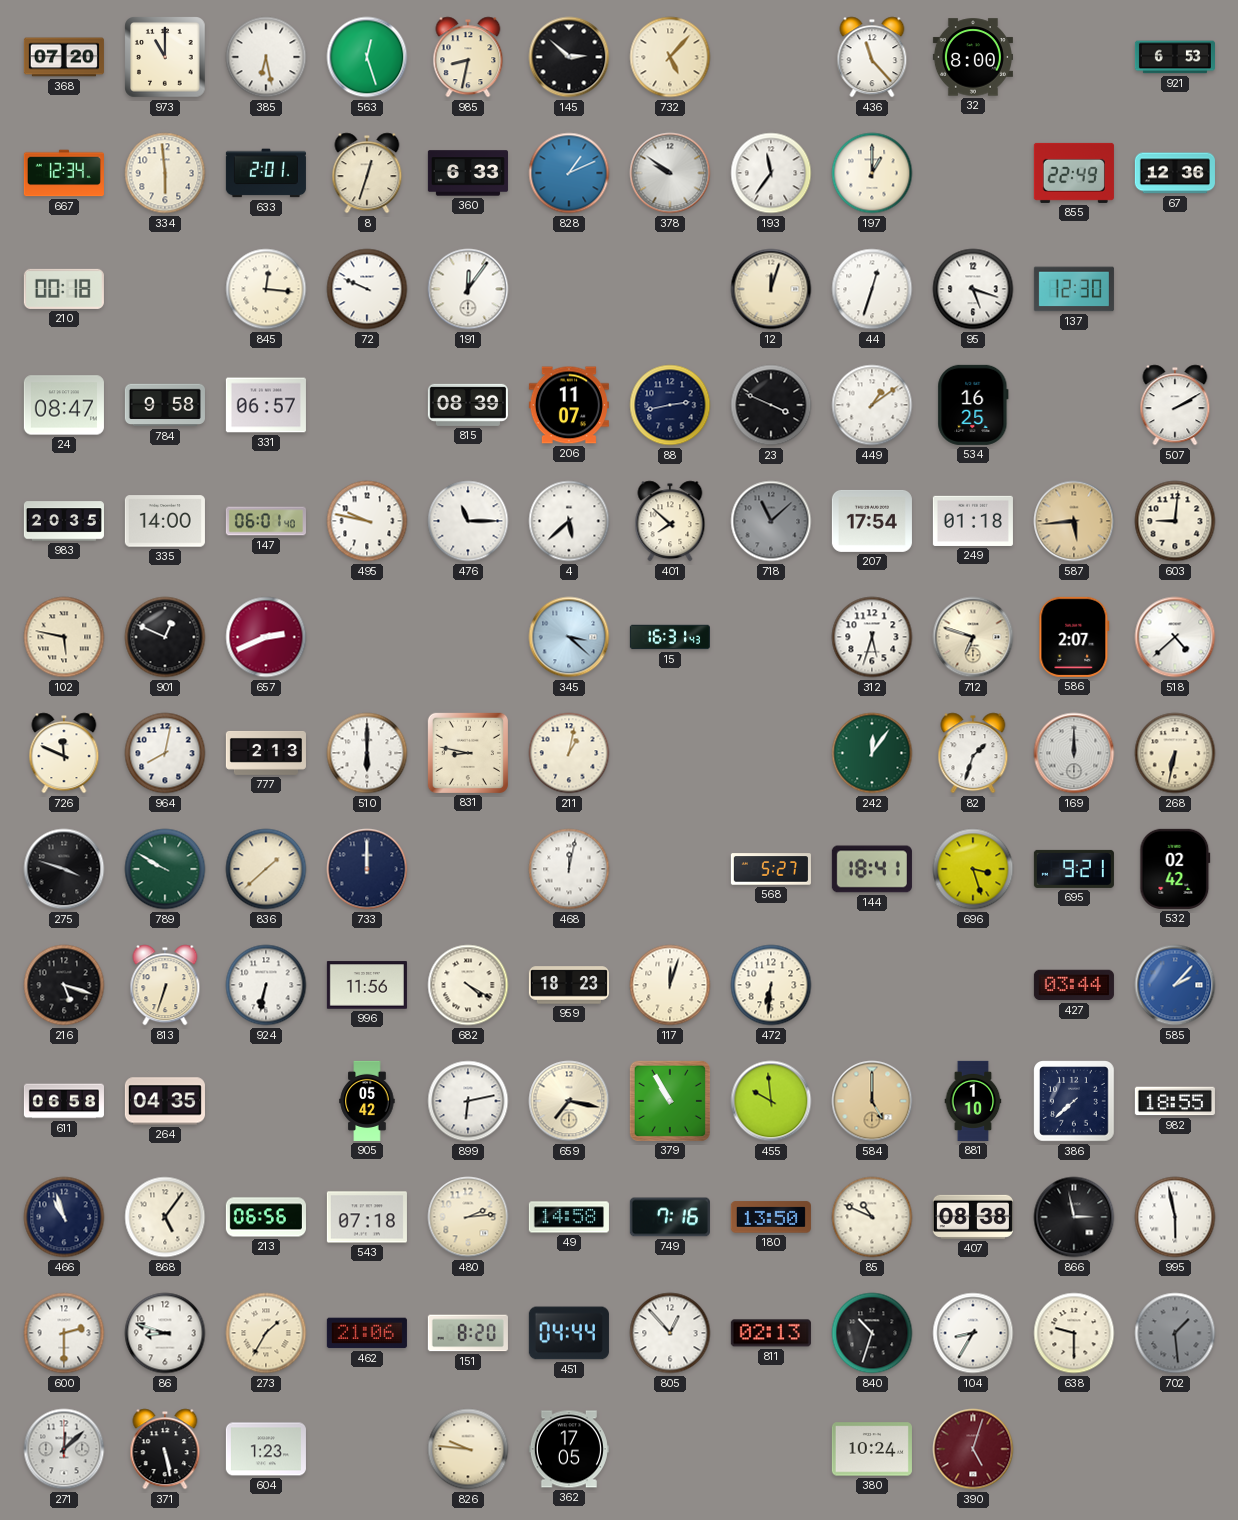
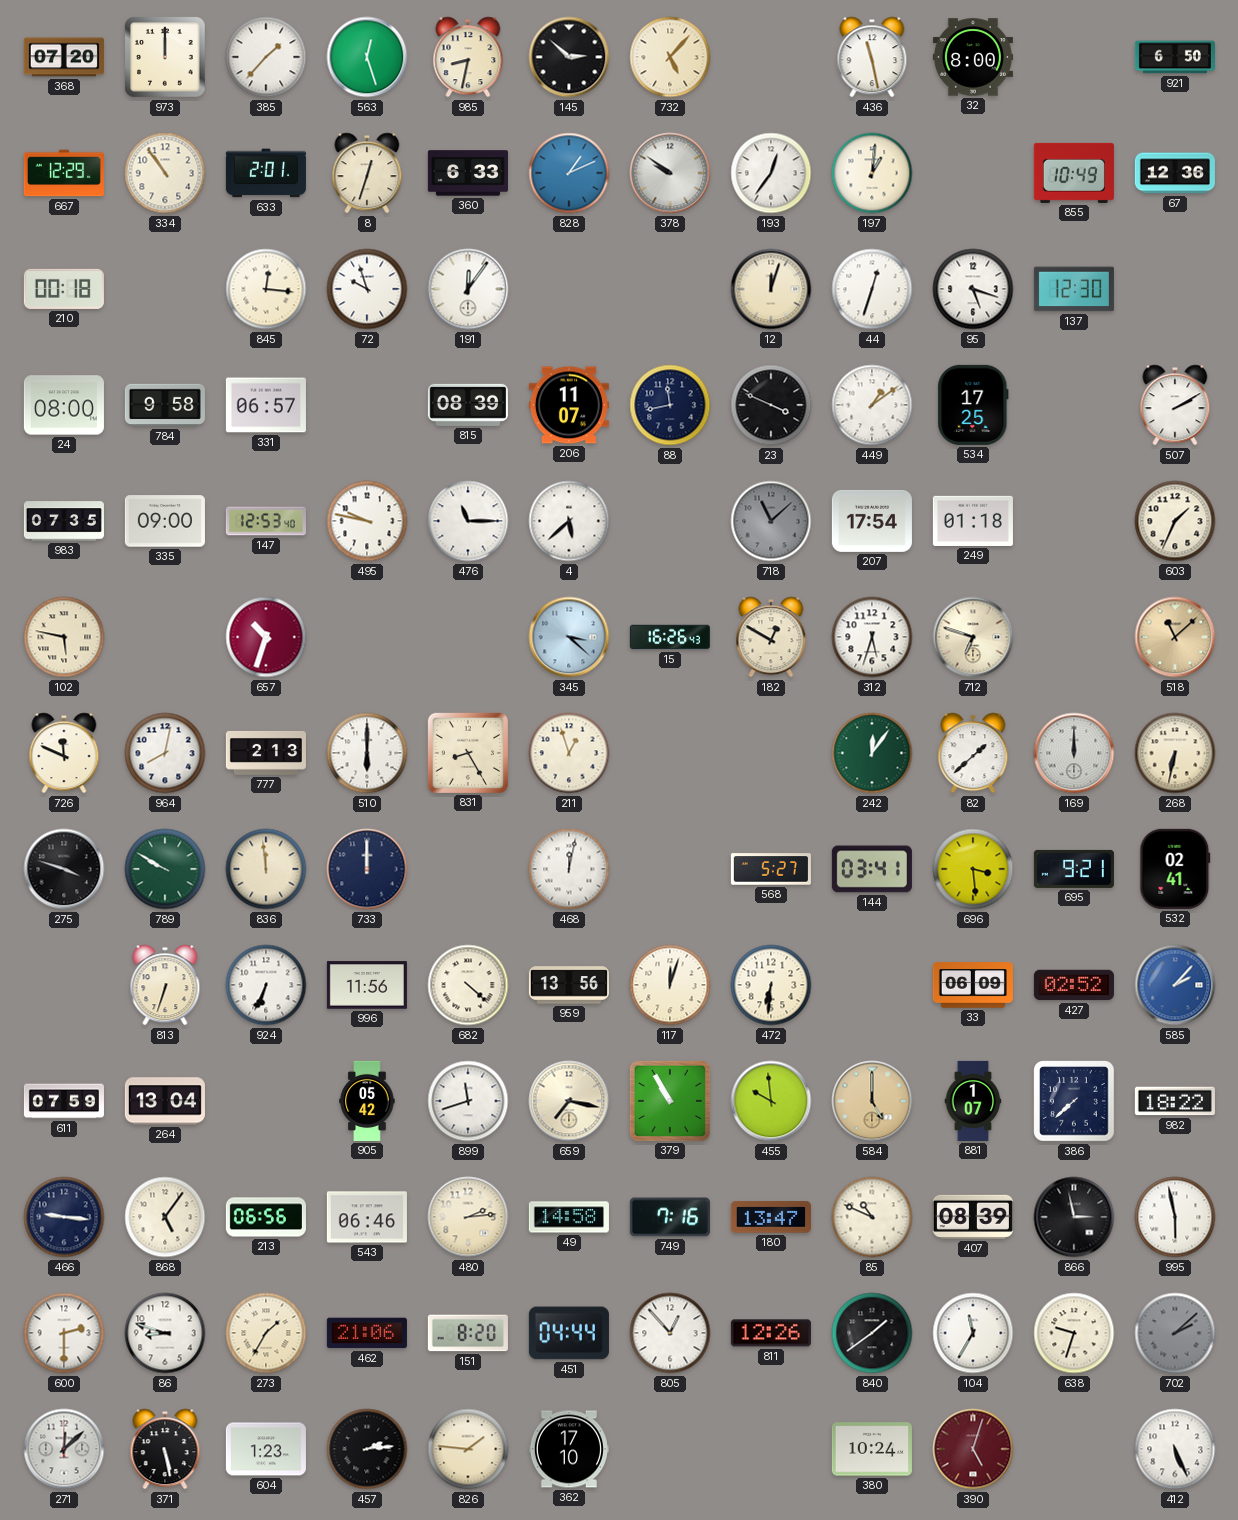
973: 11:00 -> 12:00
385: 6:28 -> 1:37
436: 11:23 -> 11:28
921: 6:53 -> 6:50
667: 12:34 -> 12:29
334: 5:59 -> 10:54
193: 11:36 -> 12:36
197: 1:00 -> 1:01
855: 22:49 -> 10:49
72: 9:49 -> 9:57
24: 08:47 -> 08:00
88: 2:43 -> 11:43
534: 16:25 -> 17:25
983: 20:35 -> 07:35
335: 14:00 -> 09:00
147: 06:01 -> 12:53
401: 7:52 -> none
587: 5:44 -> none
603: 9:01 -> 1:34
901: 12:49 -> none
657: 2:41 -> 10:33
15: 16:31 -> 16:26
182: none -> 12:50
586: 2:07 -> none
518: 4:38 -> 11:08
518 dial: white -> champagne
831: 8:47 -> 8:25
211: 1:02 -> 12:57
82: 1:33 -> 1:38
836: 1:38 -> 11:59
144: 18:41 -> 03:41
696: 3:27 -> 3:29
532: 02:42 -> 02:41
216: 5:18 -> none
924: 6:32 -> 6:34
682: 4:20 -> 4:22
959: 18:23 -> 13:56
33: none -> 06:09
427: 03:44 -> 02:52
611: 06:58 -> 07:59
264: 04:35 -> 13:04
899: 6:13 -> 11:42
881: 1:10 -> 1:07
982: 18:55 -> 18:22
466: 10:57 -> 9:16
543: 07:18 -> 06:46
180: 13:50 -> 13:47
407: 08:38 -> 08:39
811: 02:13 -> 12:26
840: 10:33 -> 1:39
104: 8:35 -> 11:35
638: 9:30 -> 9:33
702: 1:29 -> 2:08
457: none -> 2:14
826: 9:46 -> 1:46
362: 17:05 -> 17:10
412: none -> 5:26
